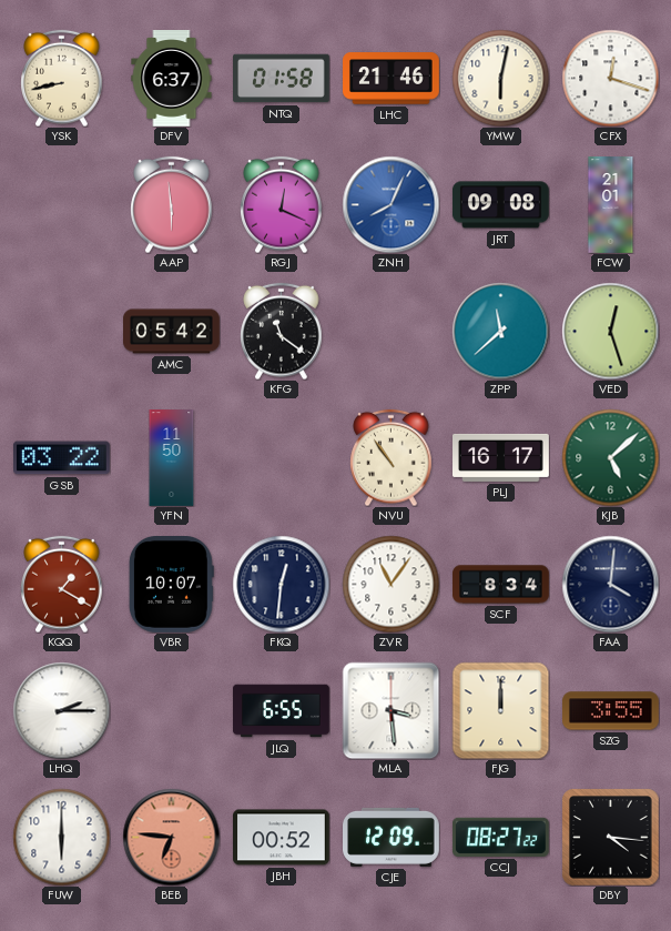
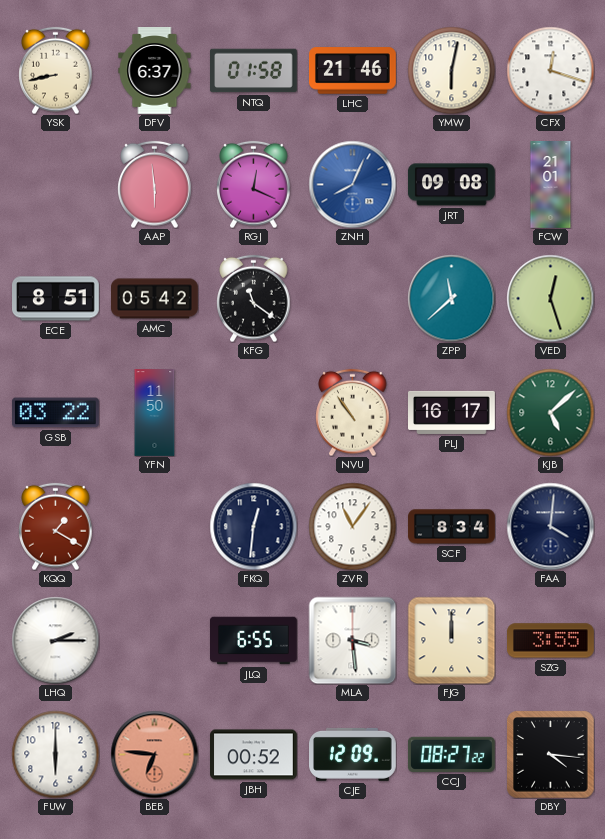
ECE: none -> 8:51
VBR: 10:07 -> none
